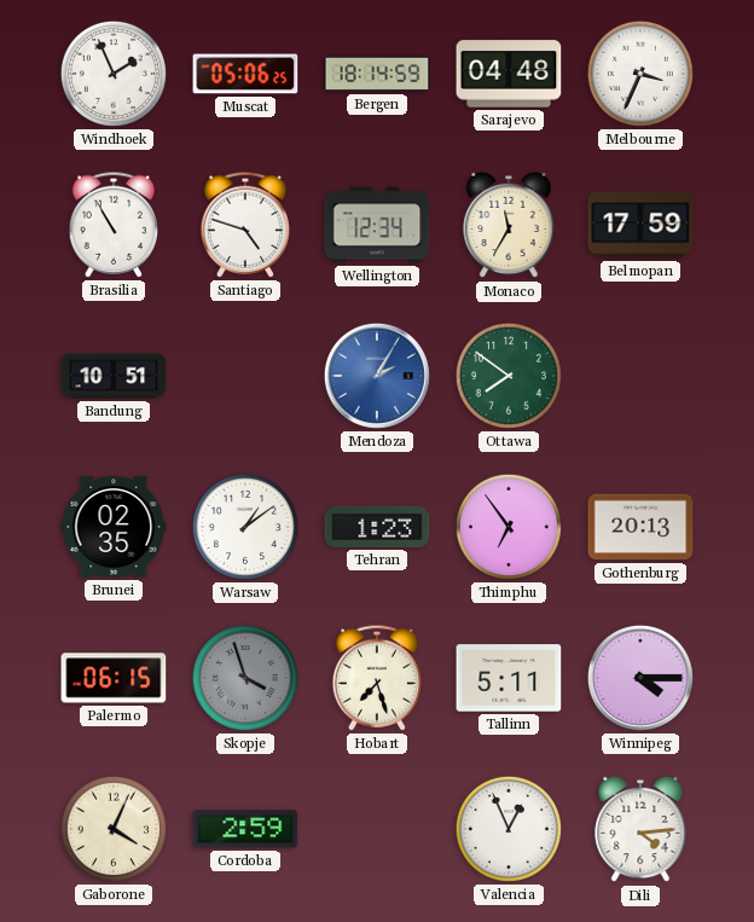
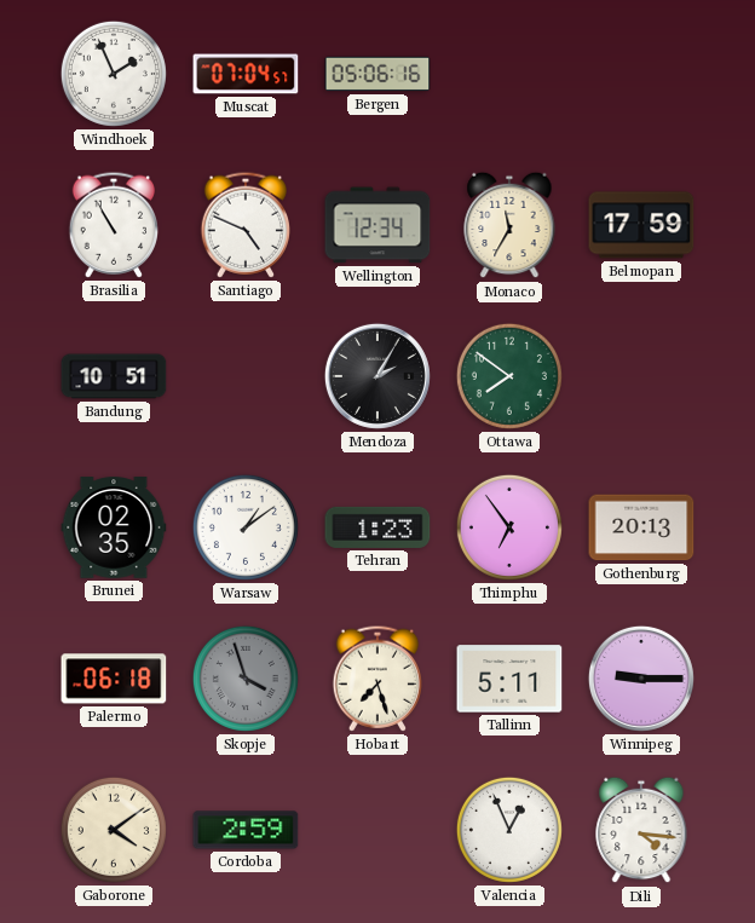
Muscat: 05:06 -> 07:04
Bergen: 18:14 -> 05:06
Sarajevo: 04:48 -> none
Melbourne: 3:34 -> none
Santiago: 4:48 -> 4:49
Mendoza dial: blue -> black
Palermo: 06:15 -> 06:18
Winnipeg: 4:15 -> 9:15
Gaborone: 4:04 -> 4:09
Dili: 4:14 -> 4:16
